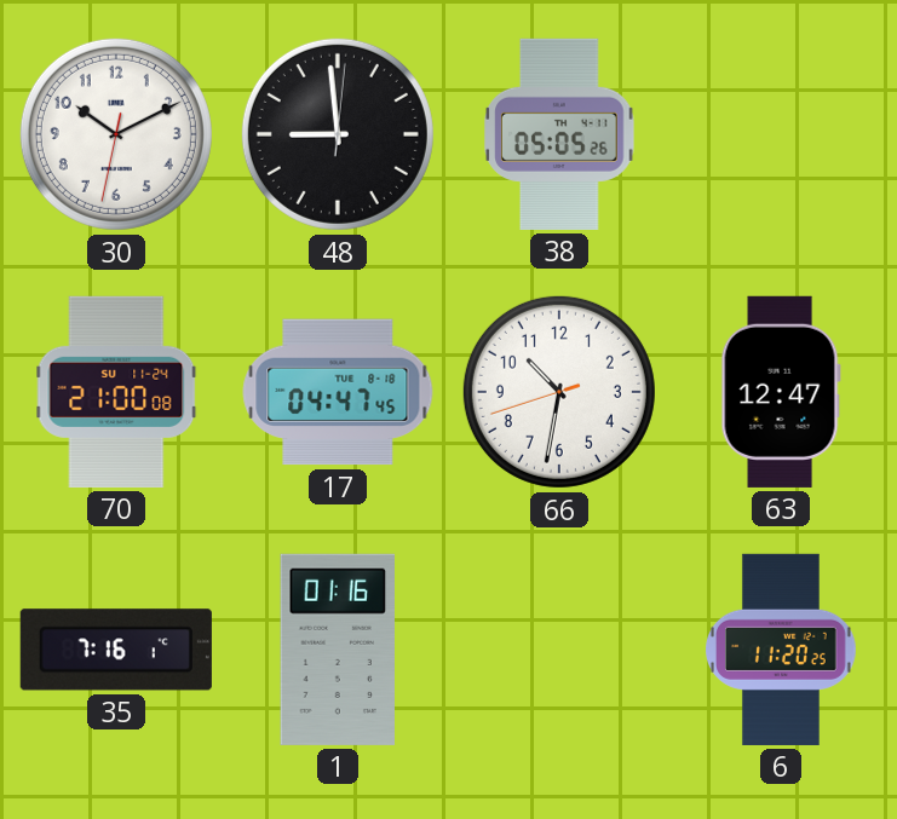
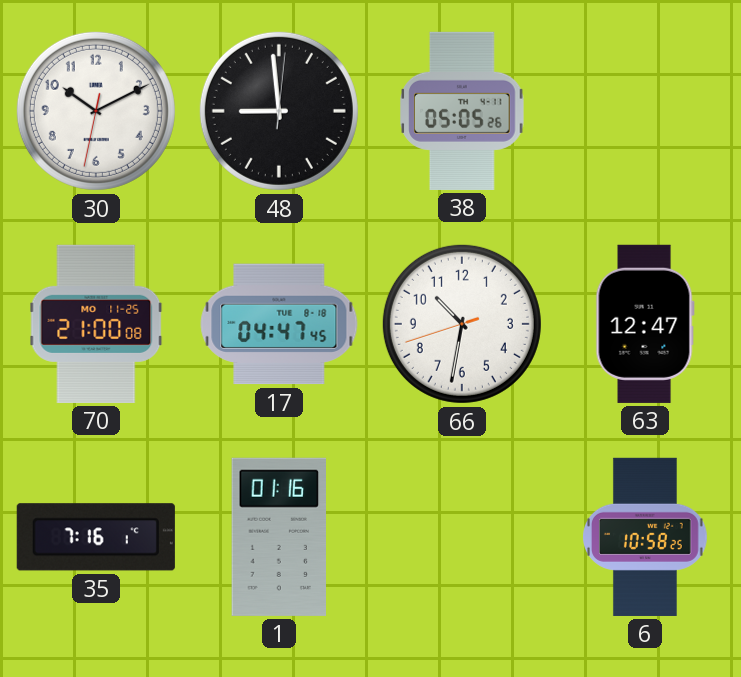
70 date: SU 11-24 -> MO 11-25
6: 11:20 -> 10:58
